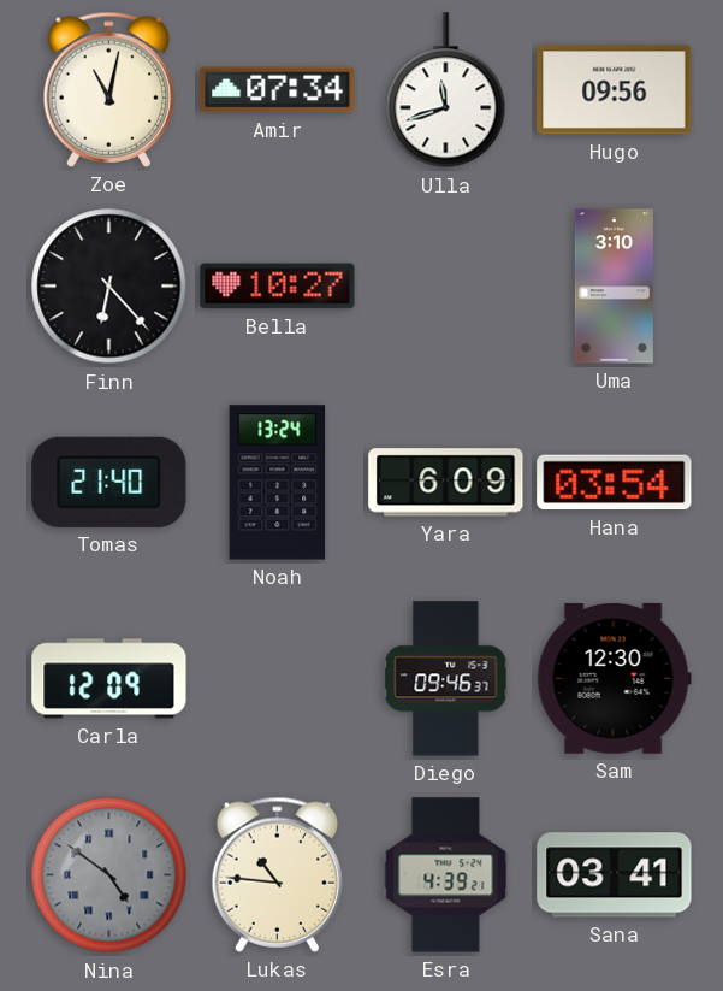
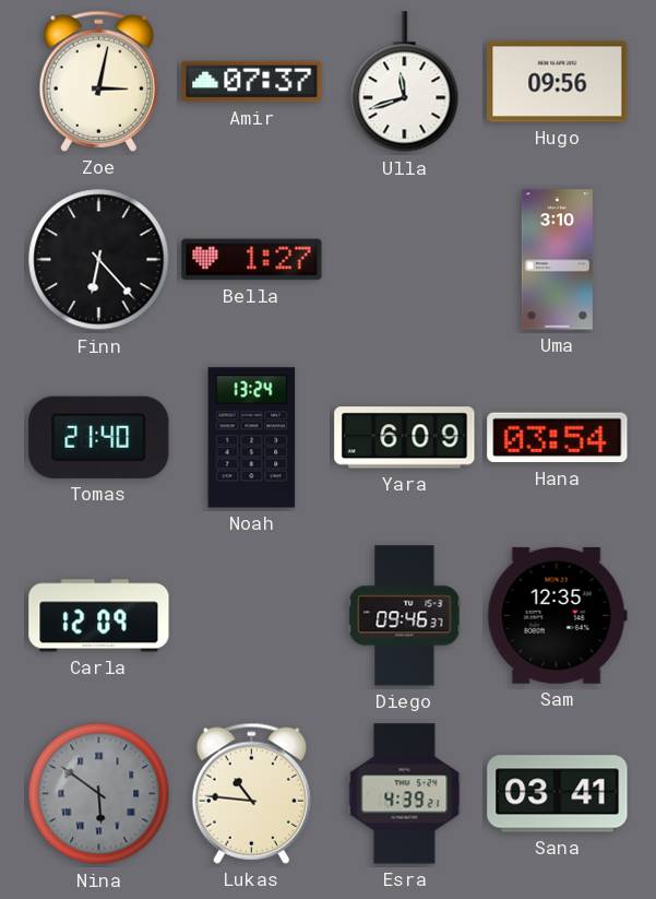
Zoe: 11:02 -> 3:02
Amir: 07:34 -> 07:37
Bella: 10:27 -> 1:27
Sam: 12:30 -> 12:35
Nina: 4:51 -> 5:51
